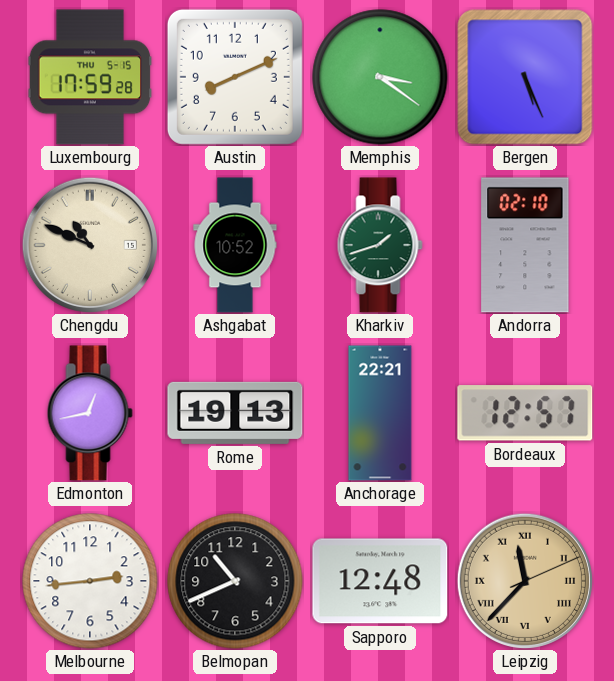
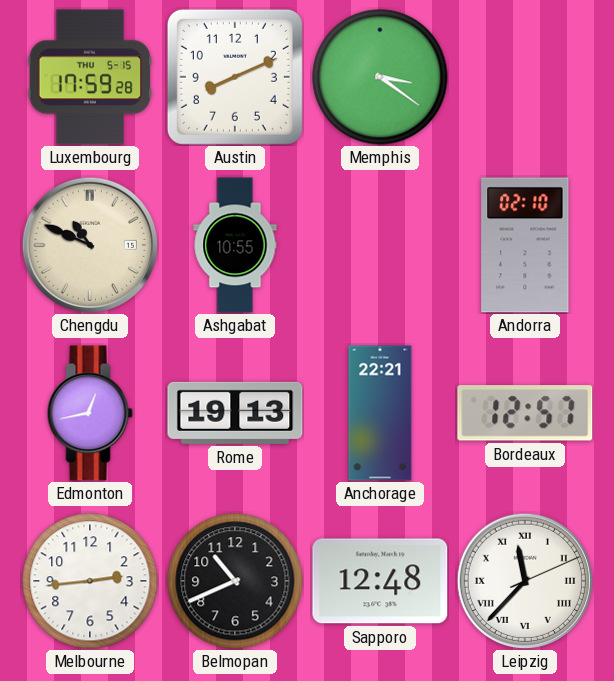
Bergen: 5:26 -> none
Ashgabat: 10:52 -> 10:55
Kharkiv: 1:42 -> none
Leipzig dial: champagne -> white
